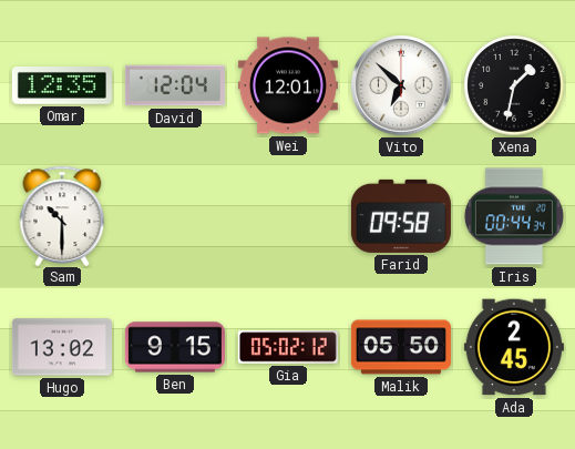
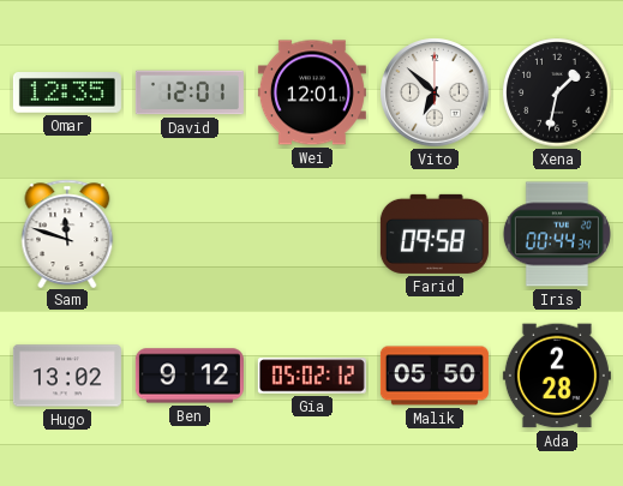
David: 12:04 -> 12:01
Sam: 10:30 -> 11:48
Ben: 9:15 -> 9:12
Ada: 2:45 -> 2:28
